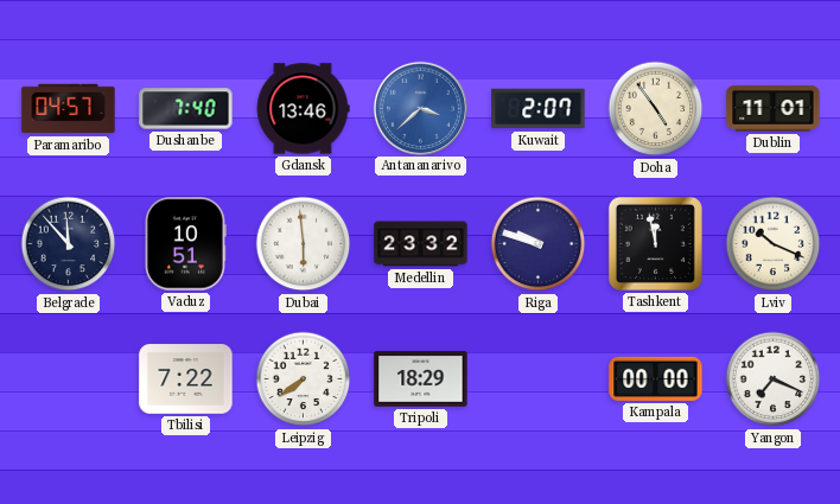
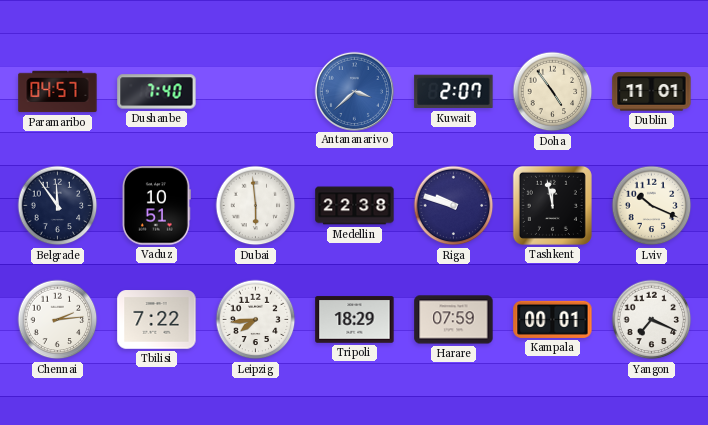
Gdansk: 13:46 -> none
Belgrade: 11:53 -> 11:54
Medellin: 23:32 -> 22:38
Chennai: none -> 2:14
Leipzig: 7:39 -> 7:44
Harare: none -> 07:59
Kampala: 00:00 -> 00:01
